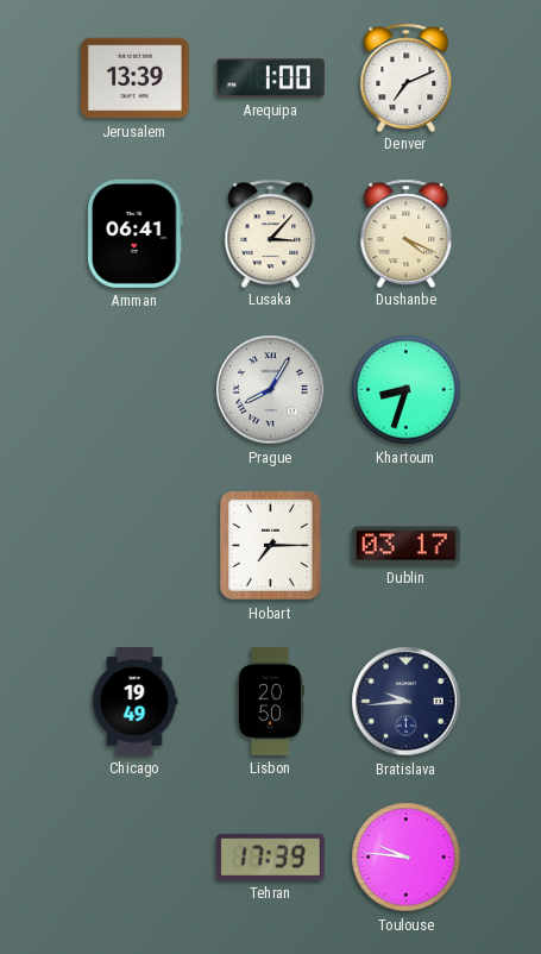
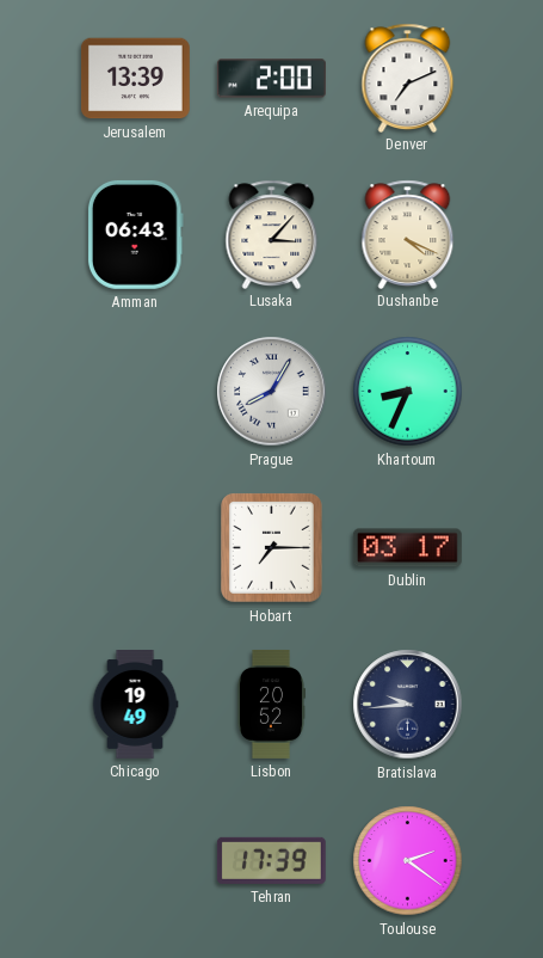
Arequipa: 1:00 -> 2:00
Amman: 06:41 -> 06:43
Khartoum: 8:33 -> 8:34
Lisbon: 20:50 -> 20:52
Toulouse: 9:46 -> 2:21
